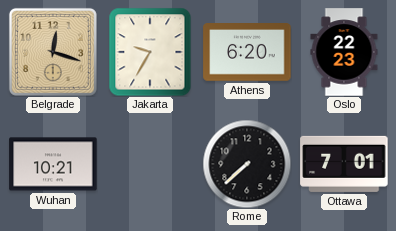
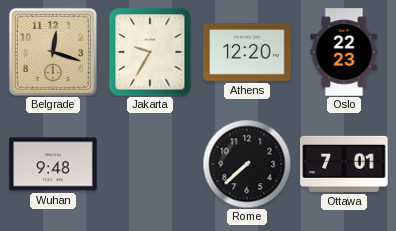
Athens: 6:20 -> 12:20
Wuhan: 10:21 -> 9:48
